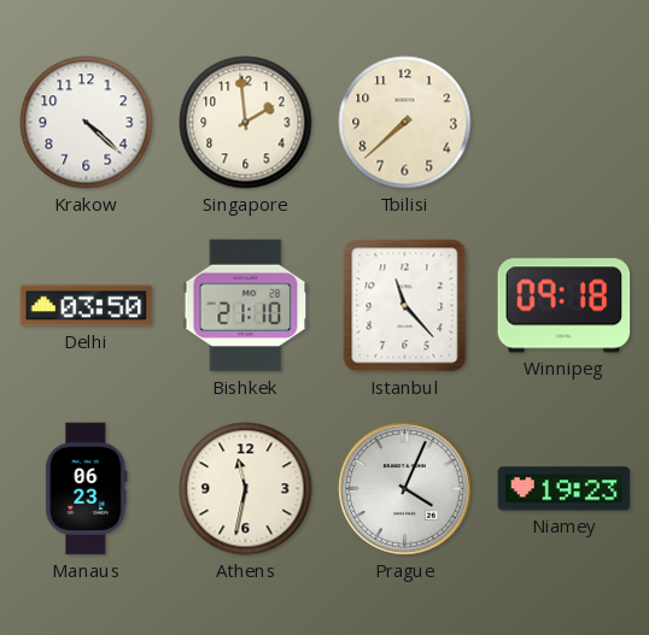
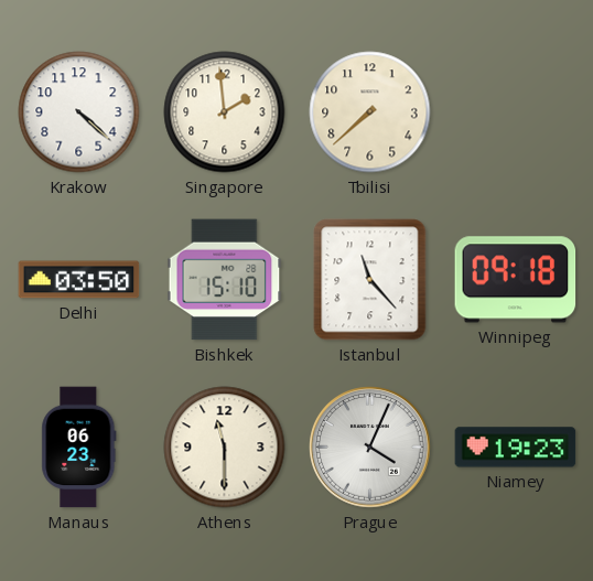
Bishkek: 21:10 -> 15:10
Athens: 11:32 -> 11:30
